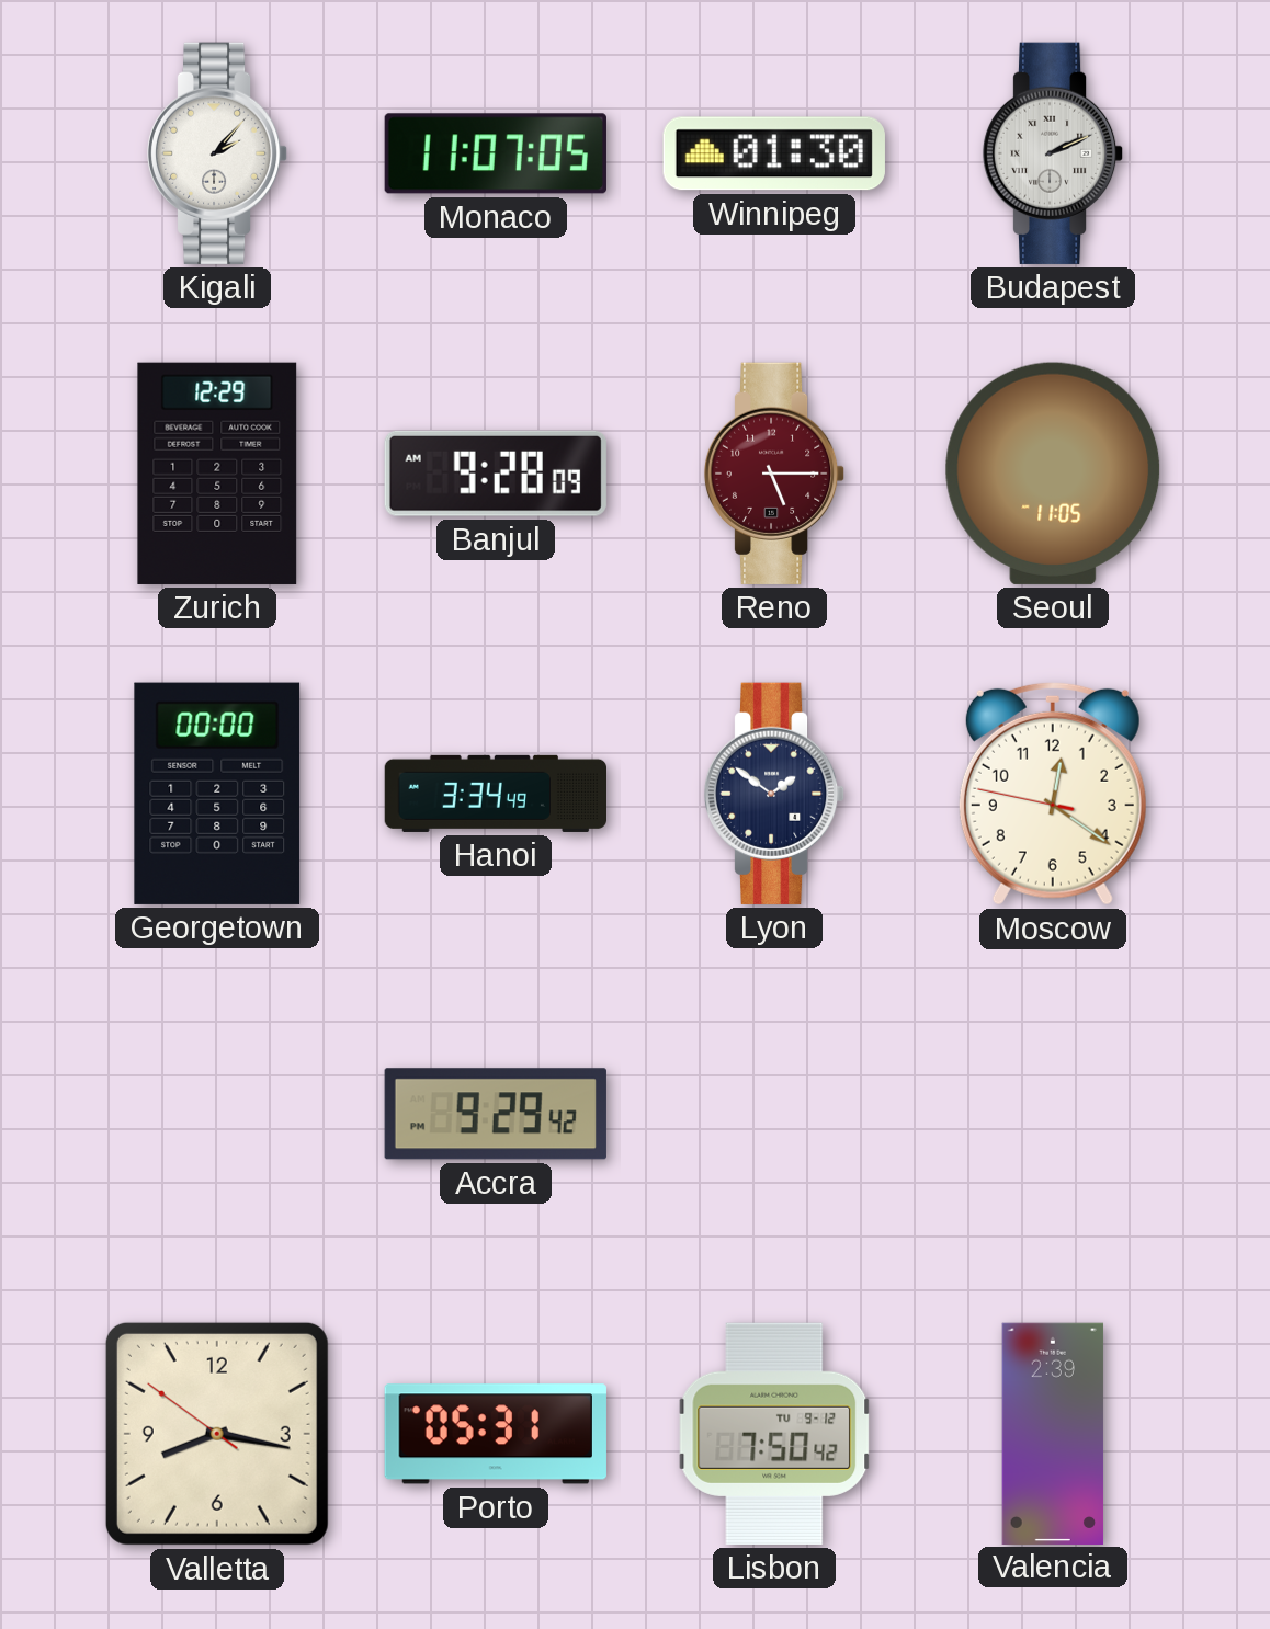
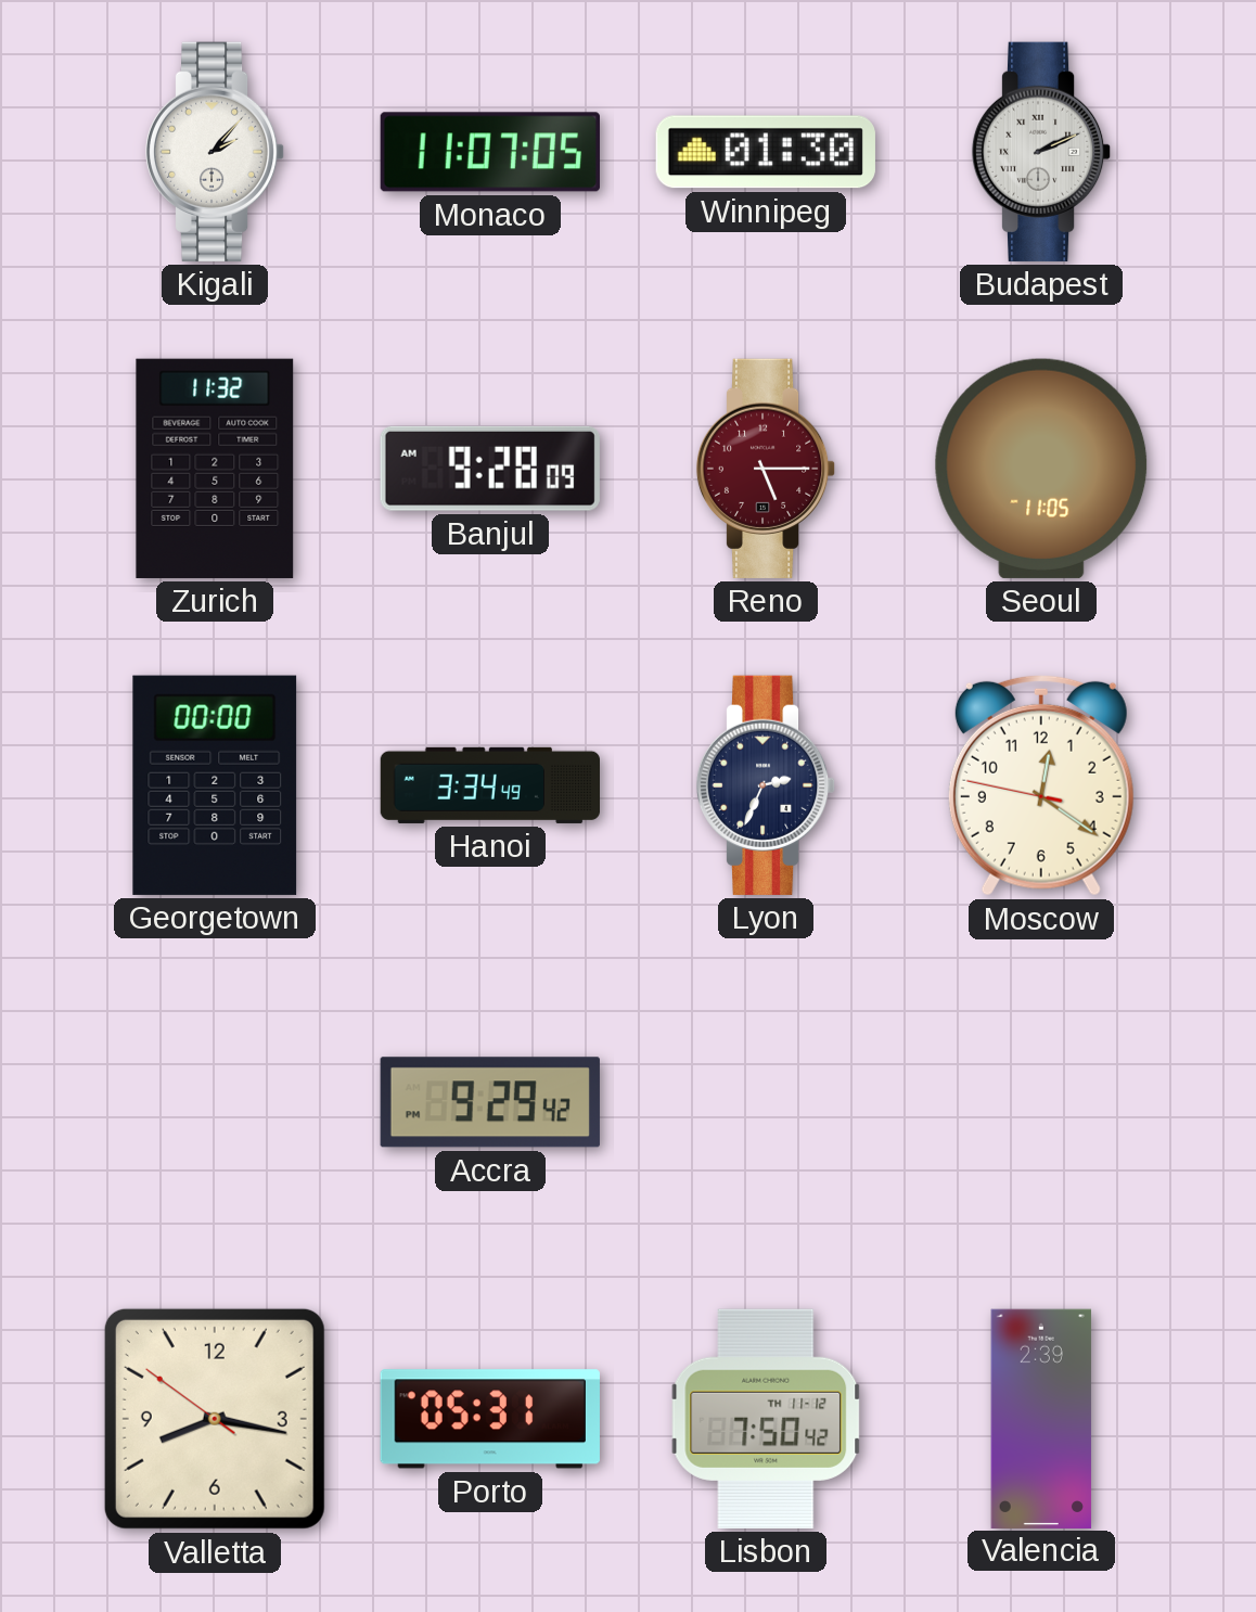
Zurich: 12:29 -> 11:32
Lyon: 1:51 -> 2:34
Lisbon date: TU 9-12 -> TH 11-12
